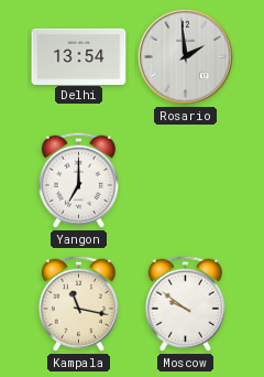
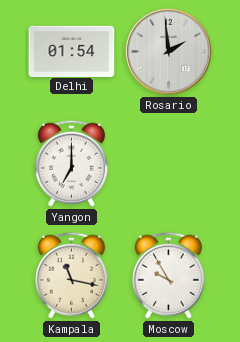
Delhi: 13:54 -> 01:54
Moscow: 9:51 -> 9:55
